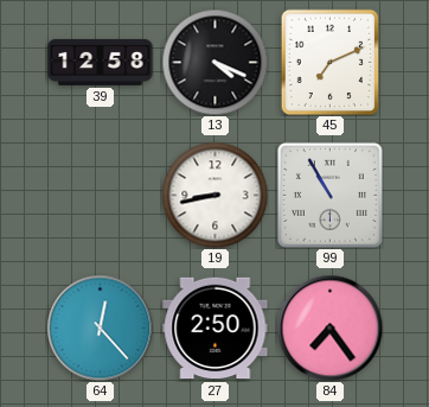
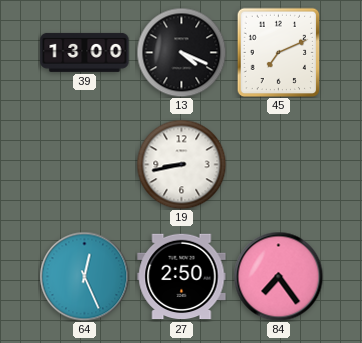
39: 12:58 -> 13:00
99: 10:55 -> none
64: 12:23 -> 12:26
